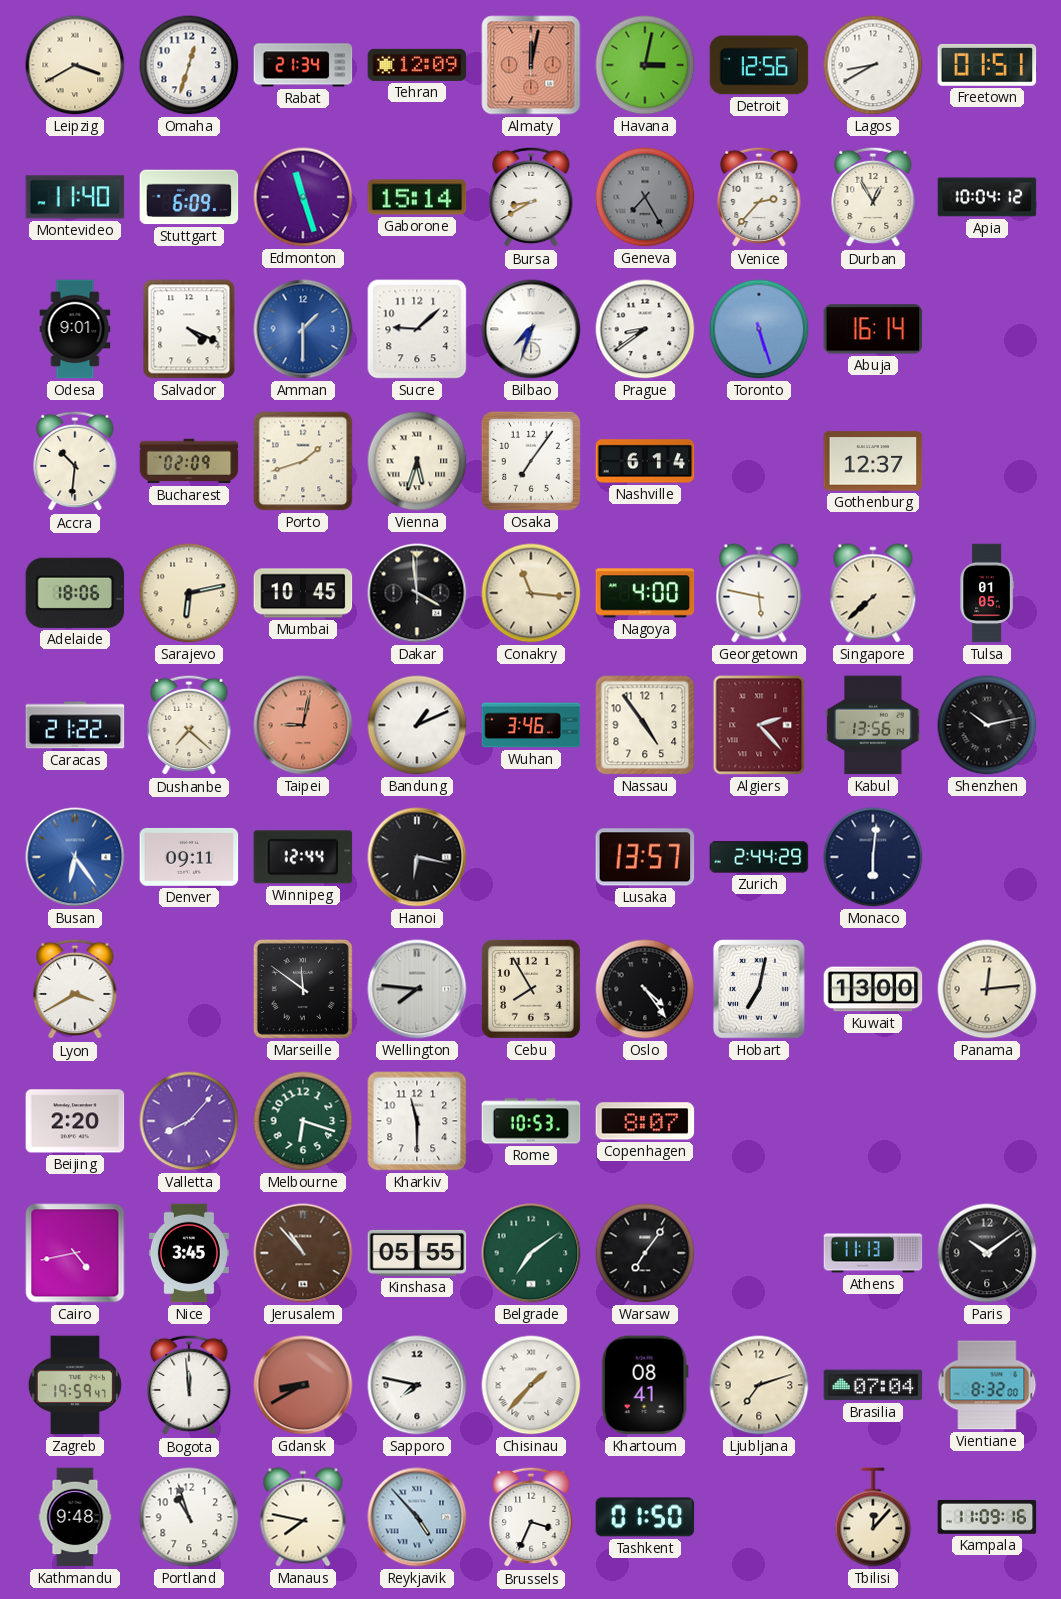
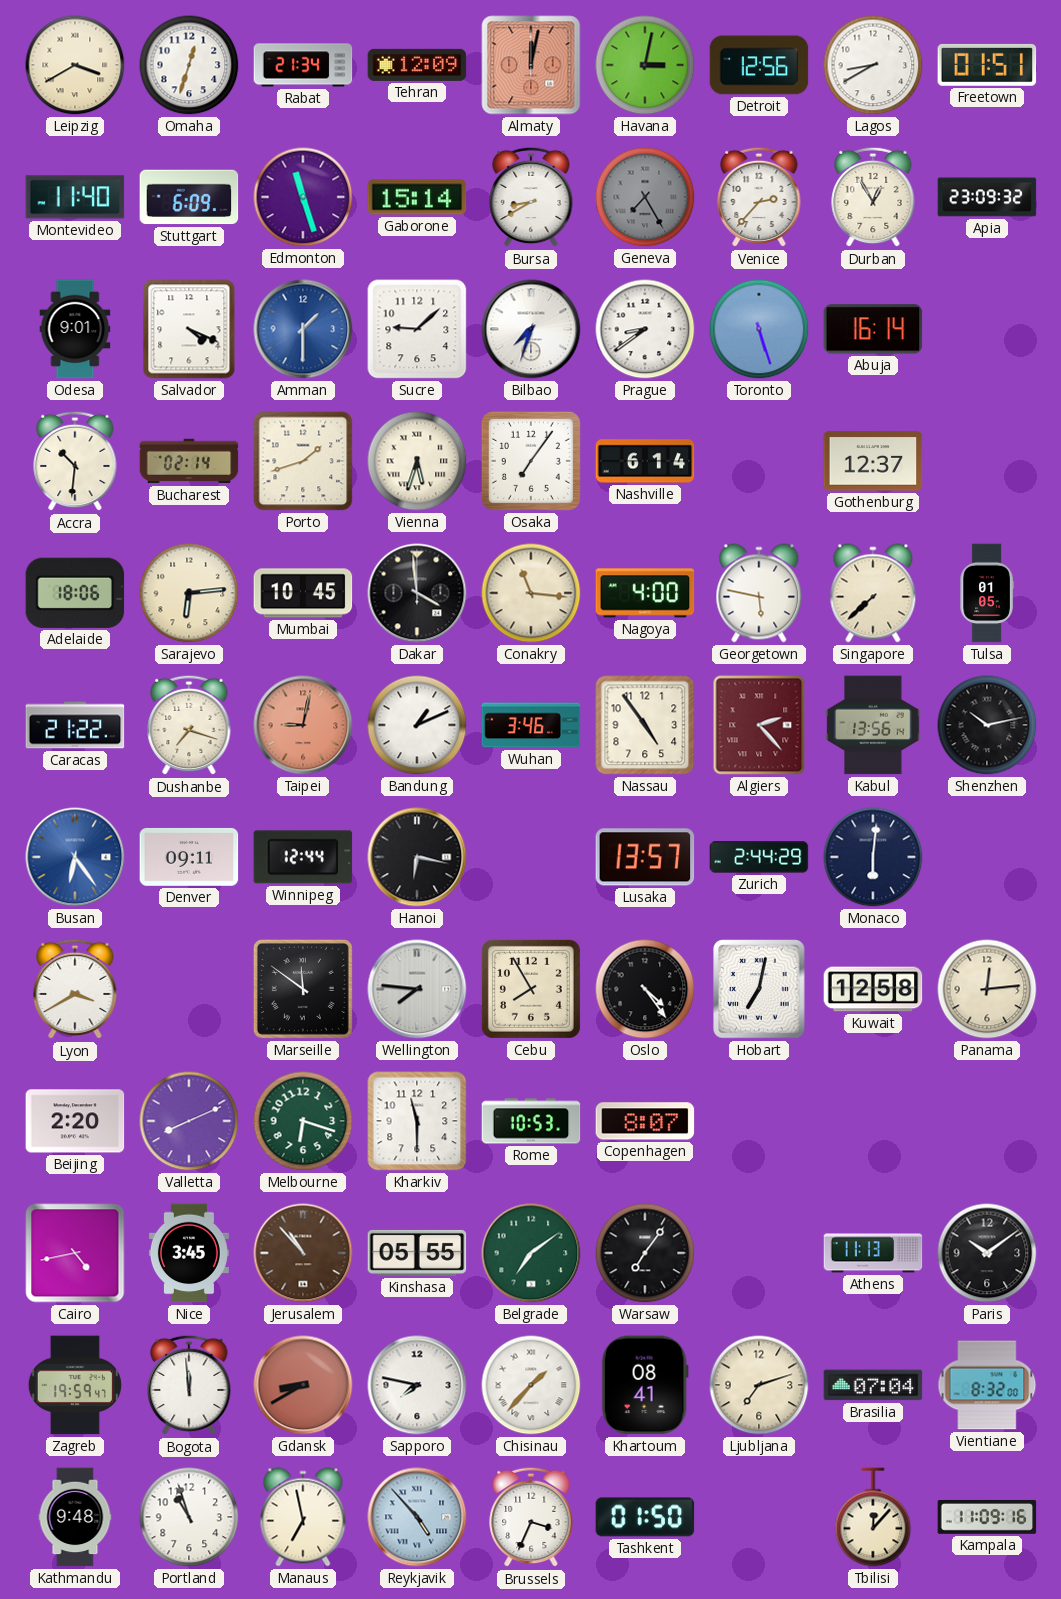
Apia: 10:04 -> 23:09
Bucharest: 02:09 -> 02:14
Sarajevo: 6:13 -> 6:14
Dushanbe: 7:22 -> 7:18
Kuwait: 13:00 -> 12:58
Valletta: 8:07 -> 8:11
Manaus: 7:47 -> 6:58
